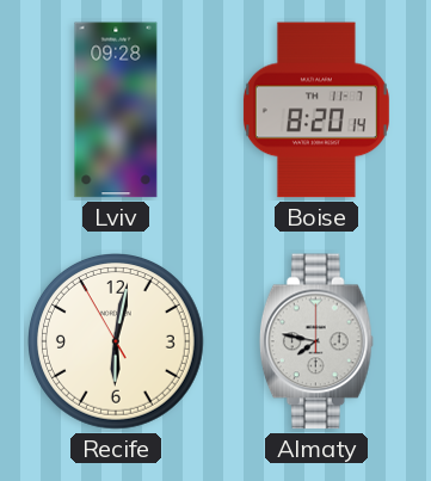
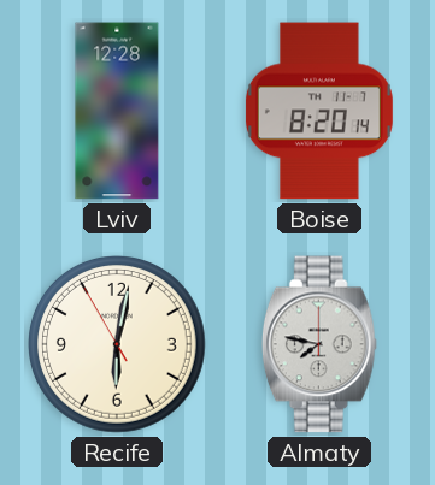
Lviv: 09:28 -> 12:28
